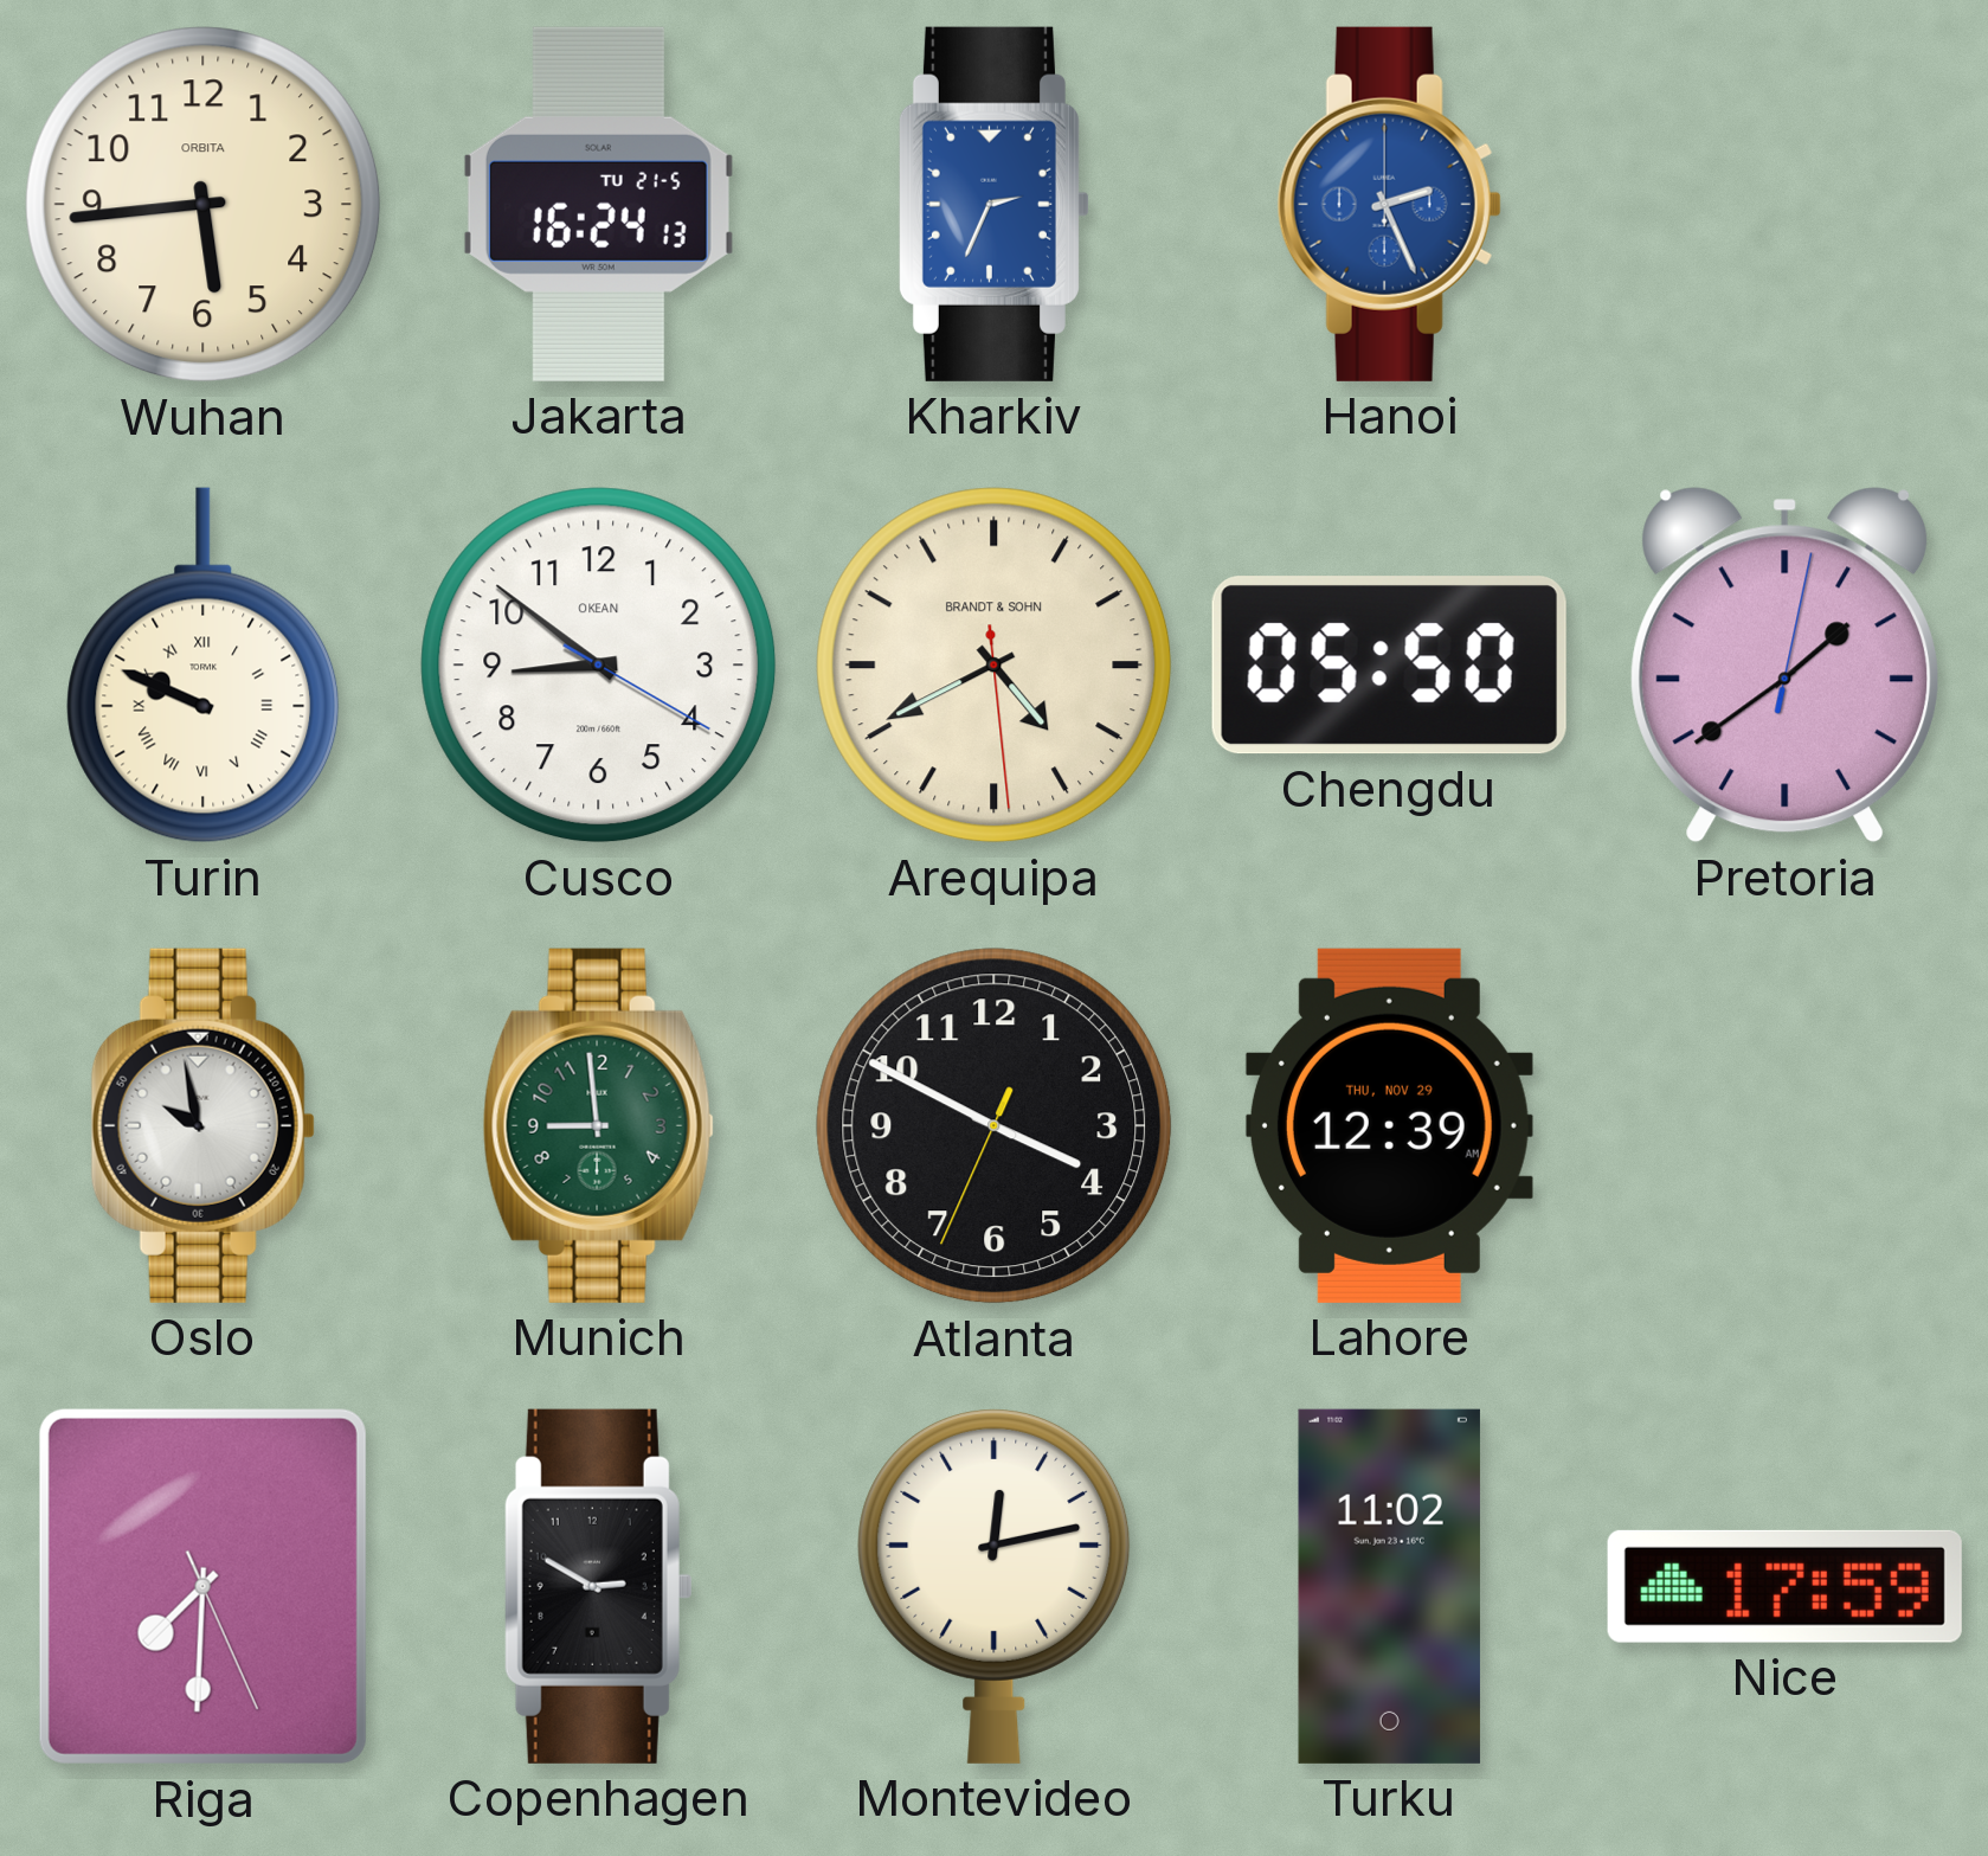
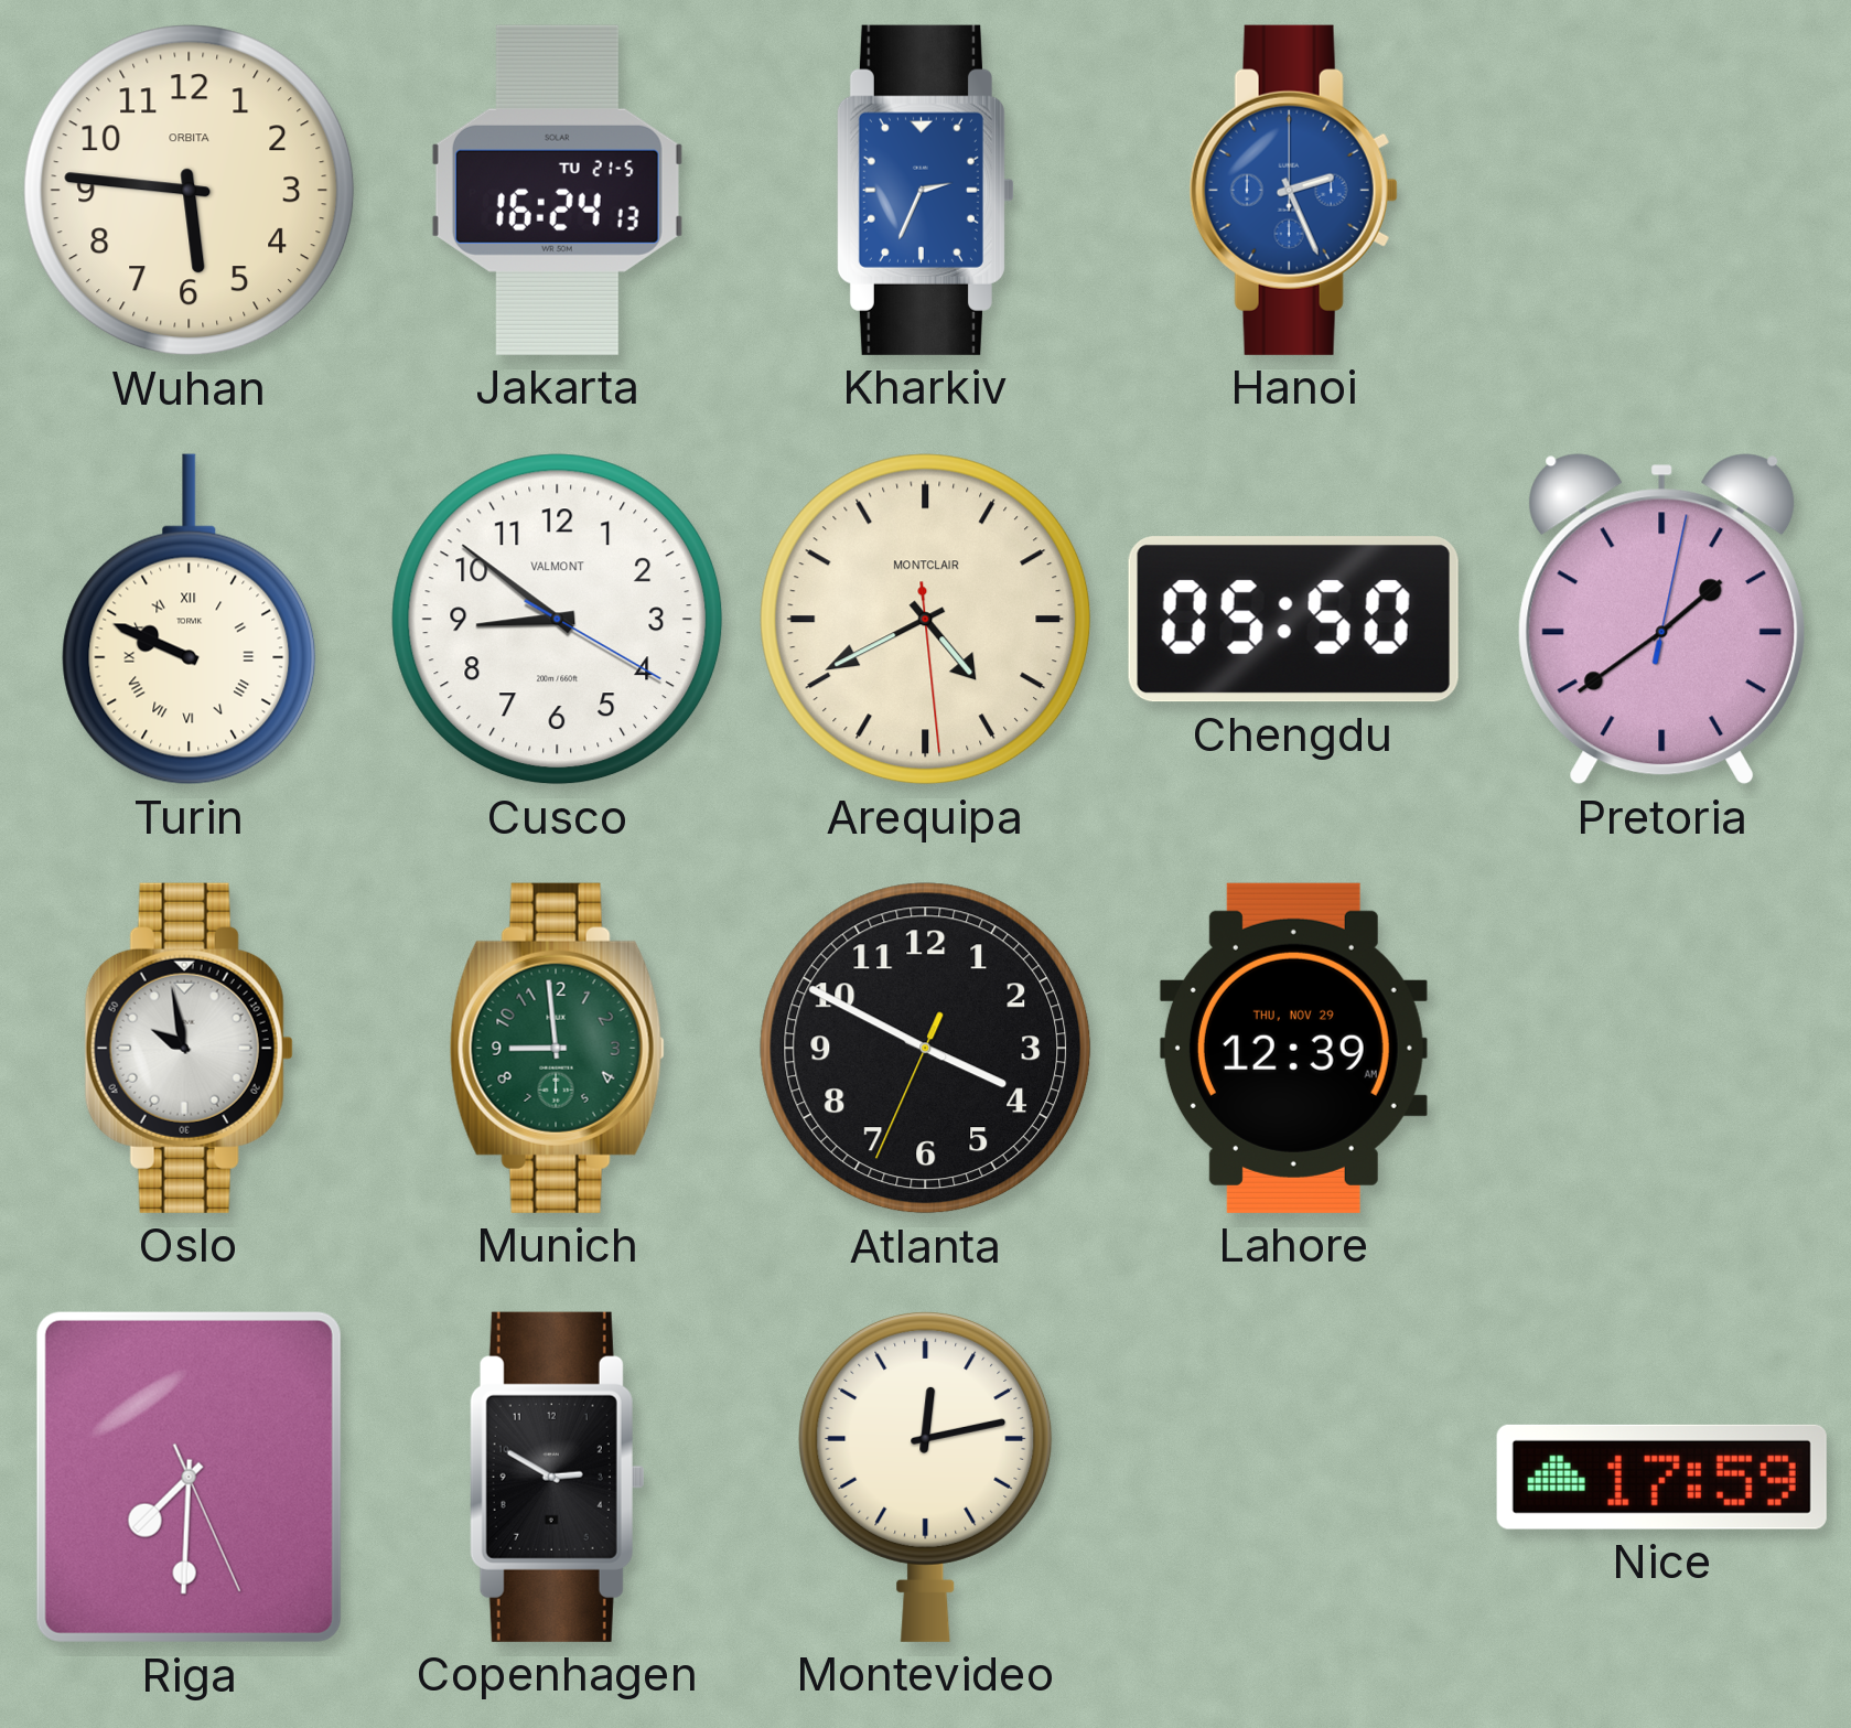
Wuhan: 5:44 -> 5:46
Cusco brand: OKEAN -> VALMONT
Arequipa brand: BRANDT & SOHN -> MONTCLAIR
Turku: 11:02 -> none
